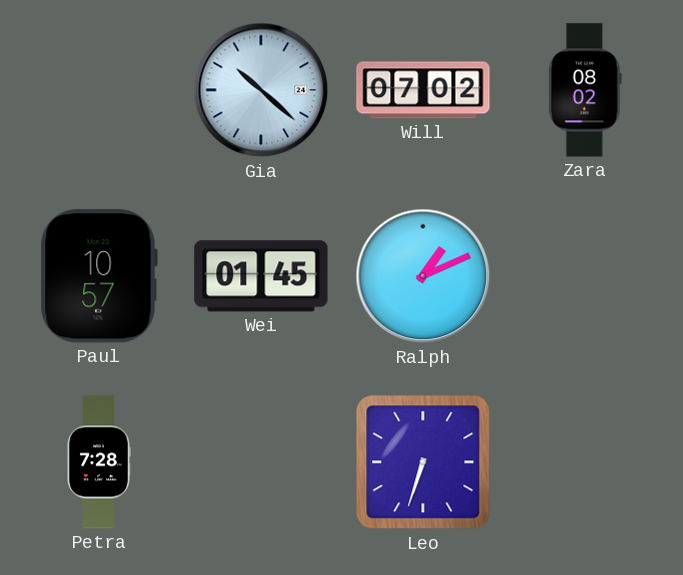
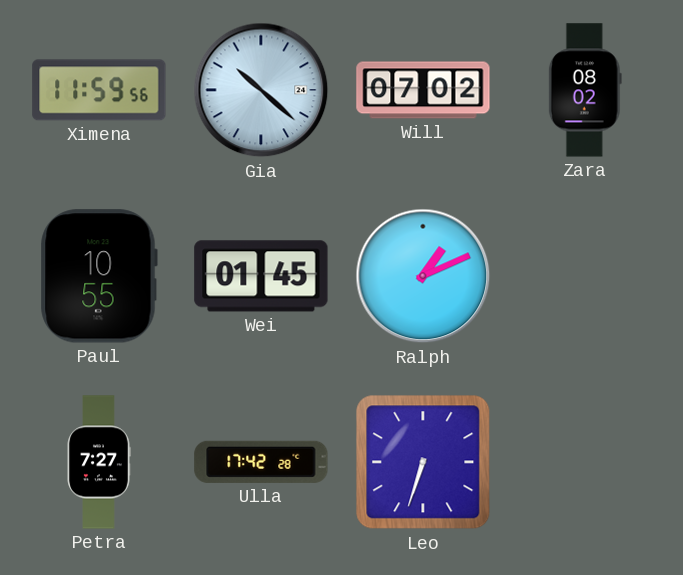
Ximena: none -> 11:59
Paul: 10:57 -> 10:55
Petra: 7:28 -> 7:27
Ulla: none -> 17:42
